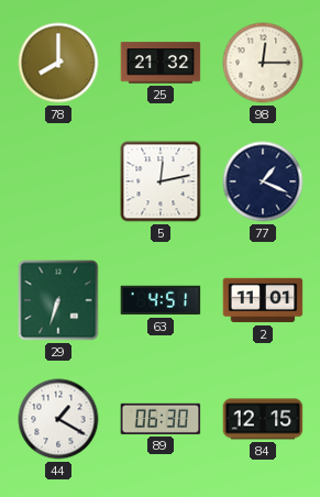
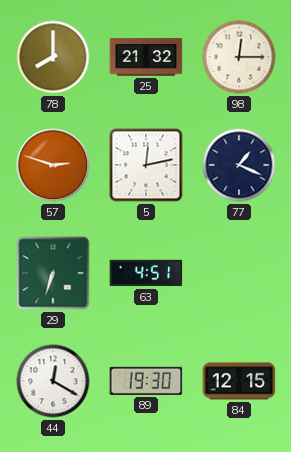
57: none -> 2:48
2: 11:01 -> none
44: 1:20 -> 12:20
89: 06:30 -> 19:30
